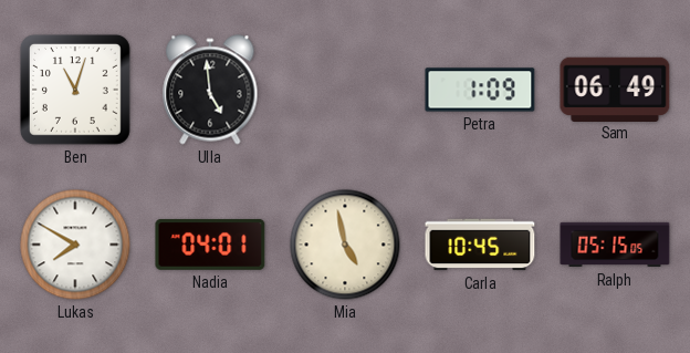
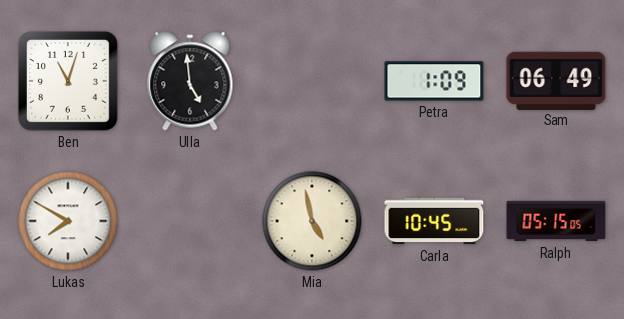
Nadia: 04:01 -> none
